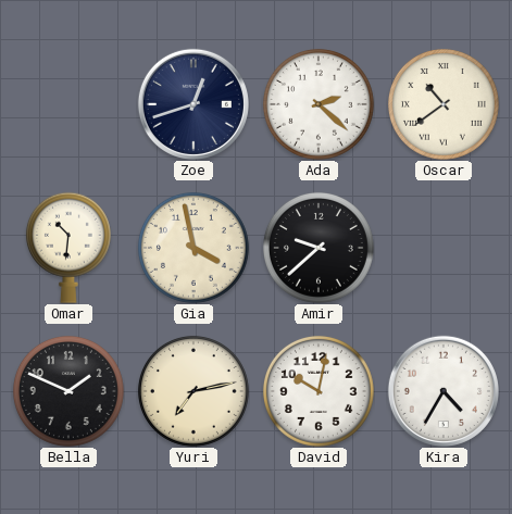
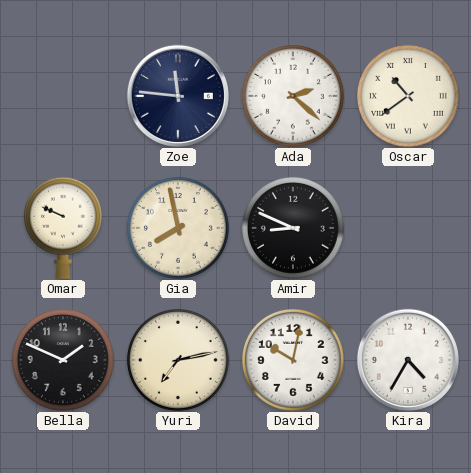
Zoe: 12:42 -> 11:46
Omar: 10:31 -> 9:49
Gia: 3:58 -> 7:58
Amir: 9:38 -> 8:49
